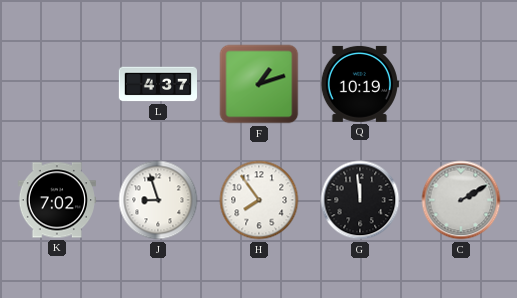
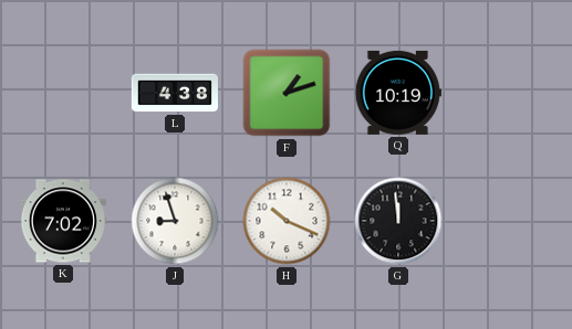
L: 4:37 -> 4:38
H: 7:54 -> 10:19
C: 2:10 -> none
